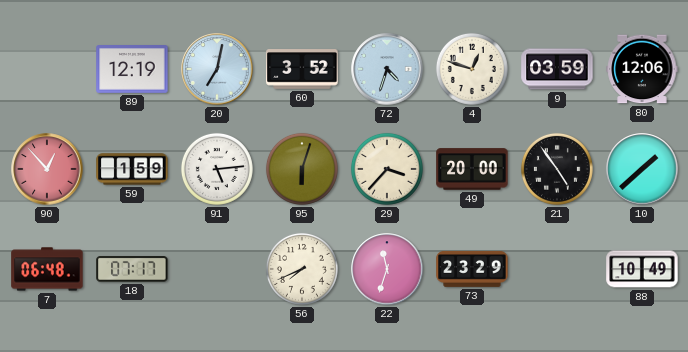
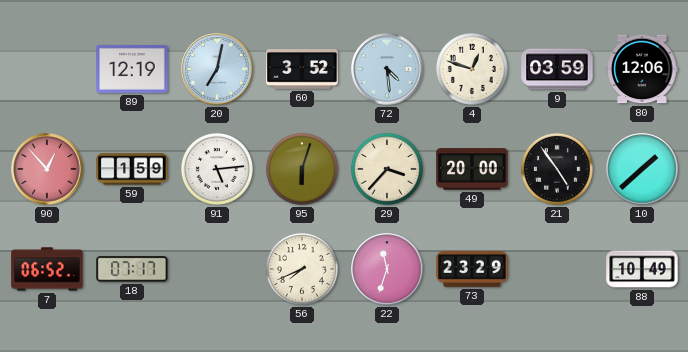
72: 4:33 -> 4:29
7: 06:48 -> 06:52
